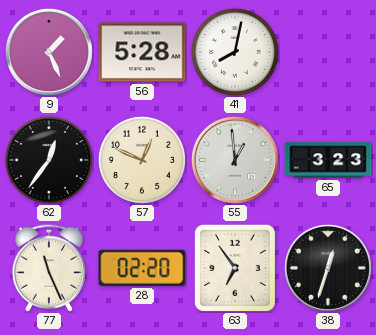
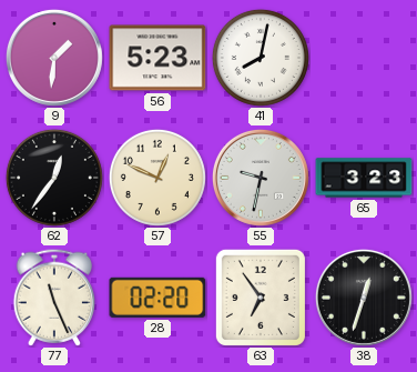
9: 1:26 -> 1:31
56: 5:28 -> 5:23
55: 12:59 -> 9:32
